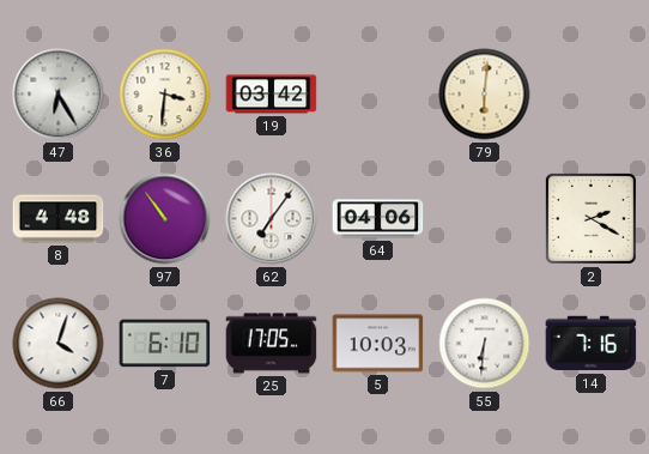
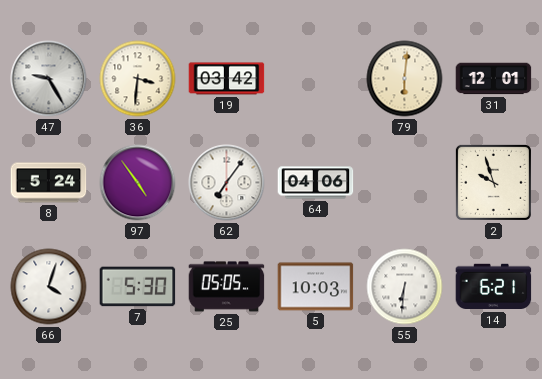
47: 6:25 -> 9:25
31: none -> 12:01
8: 4:48 -> 5:24
97: 10:54 -> 4:54
2: 2:20 -> 9:57
7: 6:10 -> 5:30
25: 17:05 -> 05:05
14: 7:16 -> 6:21
